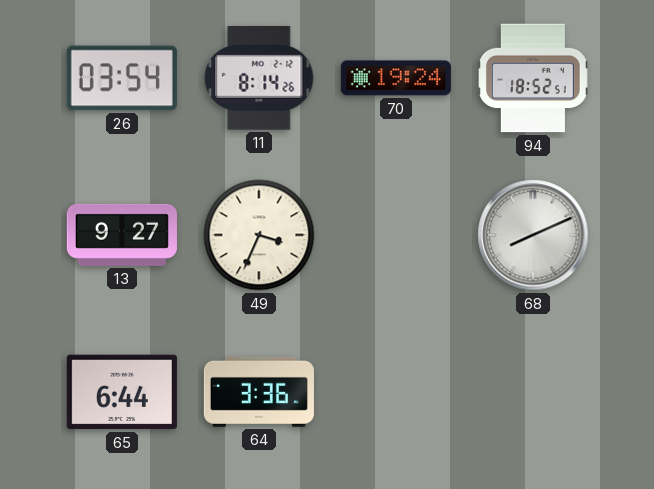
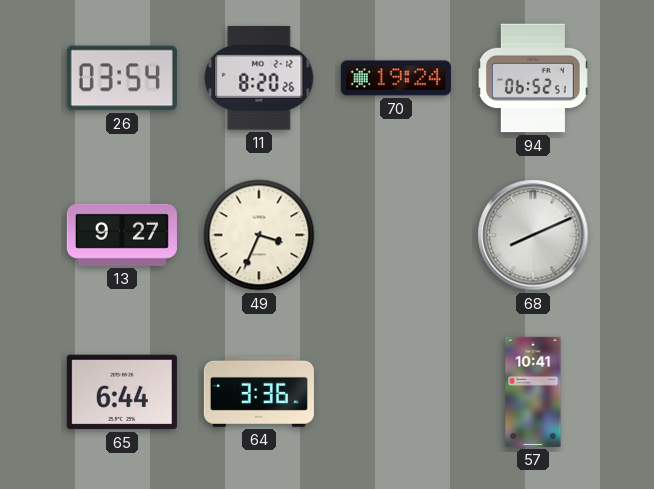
11: 8:14 -> 8:20
94: 18:52 -> 06:52
57: none -> 10:41
